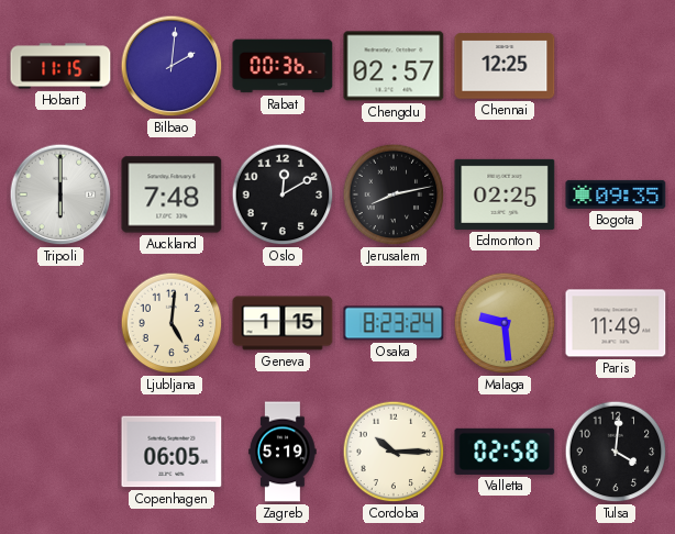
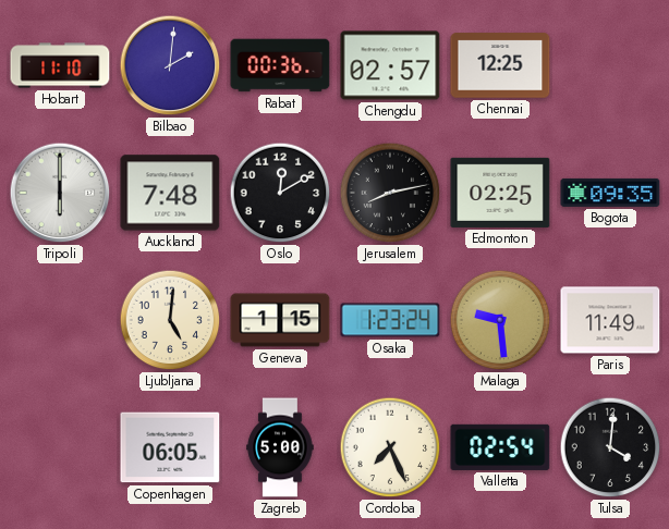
Hobart: 11:15 -> 11:10
Osaka: 8:23 -> 1:23
Zagreb: 5:19 -> 5:00
Cordoba: 10:15 -> 7:26
Valletta: 02:58 -> 02:54
